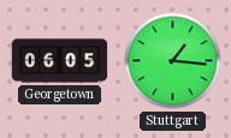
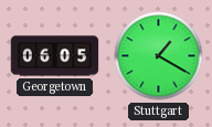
Stuttgart: 1:16 -> 1:20
